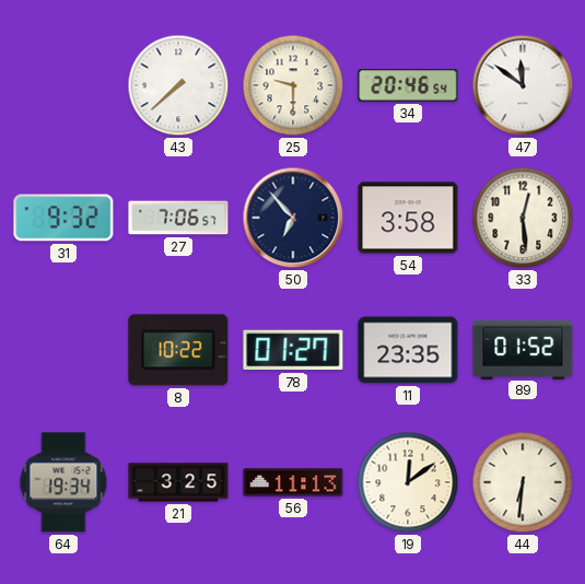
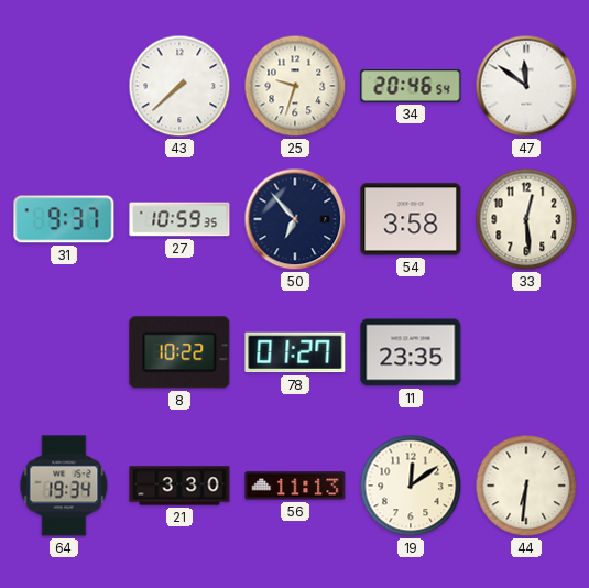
25: 9:30 -> 9:33
31: 9:32 -> 9:37
27: 7:06 -> 10:59
89: 01:52 -> none
21: 3:25 -> 3:30
